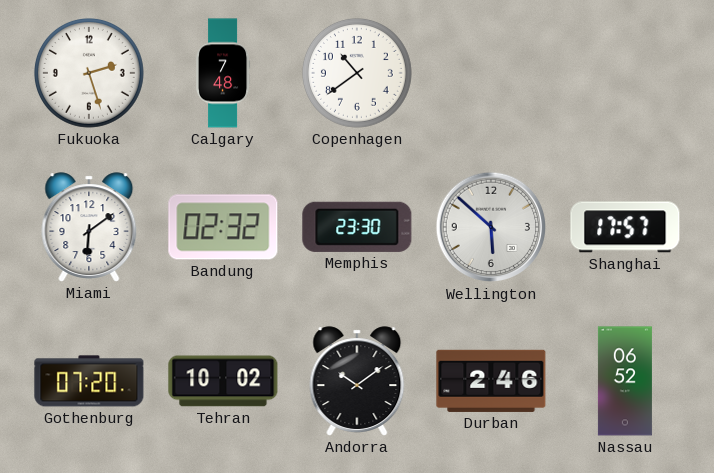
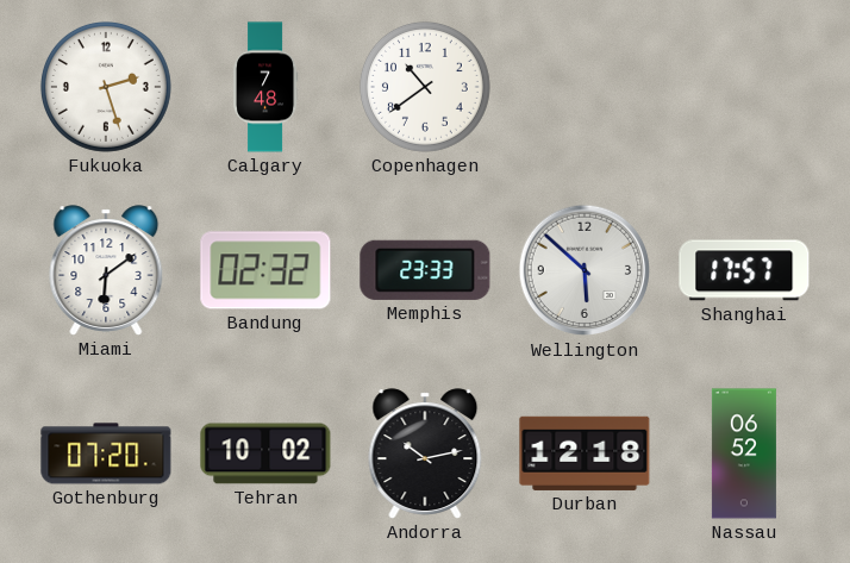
Memphis: 23:30 -> 23:33
Andorra: 10:09 -> 10:13
Durban: 2:46 -> 12:18
